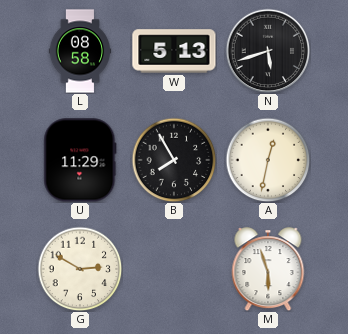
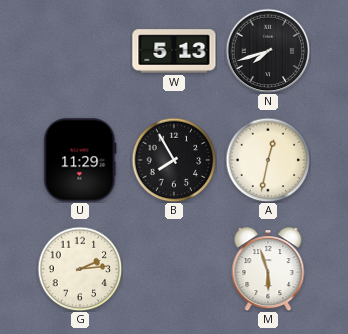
L: 08:58 -> none
N: 5:42 -> 7:42
G: 2:50 -> 2:14
